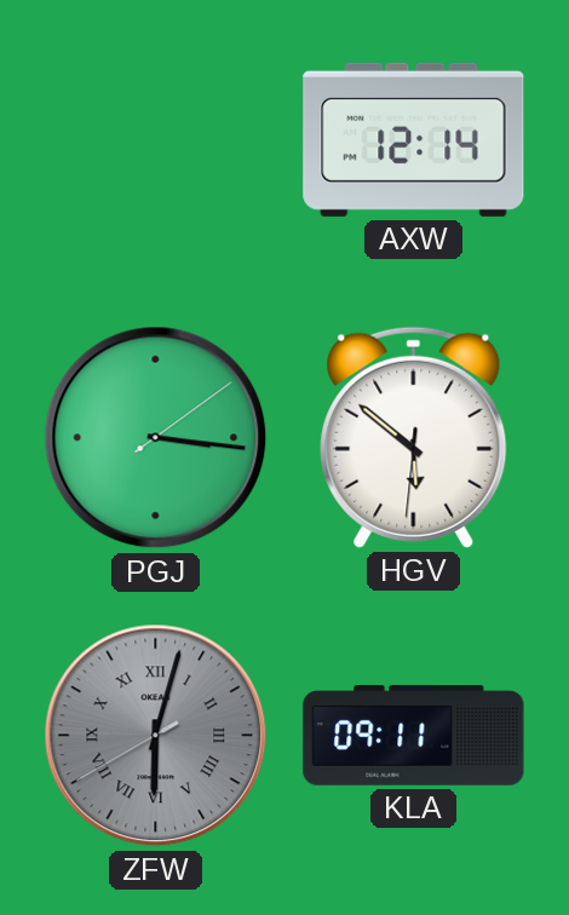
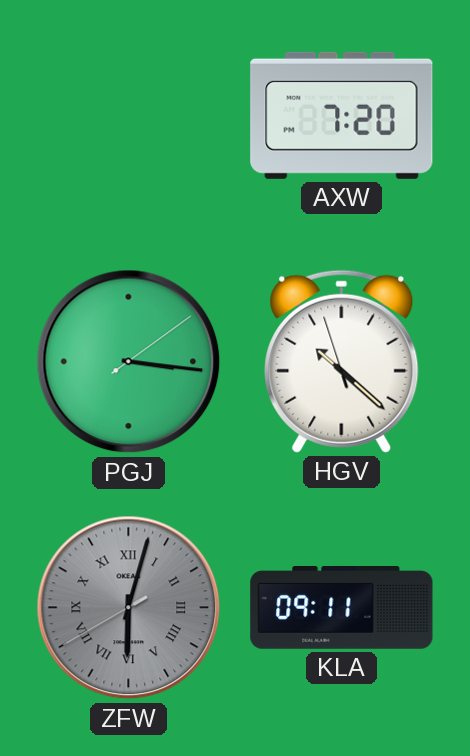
AXW: 12:14 -> 7:20
HGV: 5:51 -> 10:21
